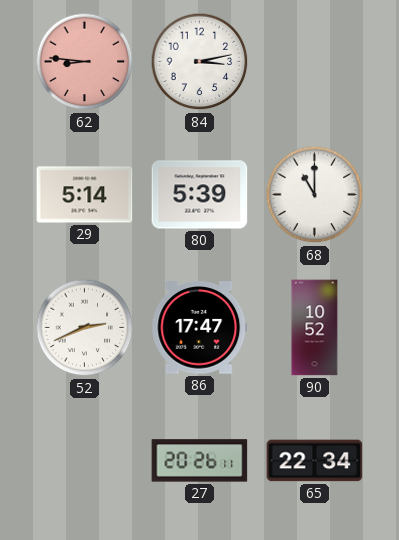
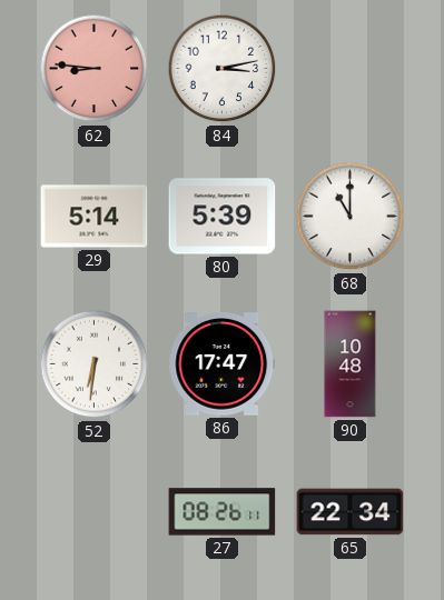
52: 2:41 -> 6:31
90: 10:52 -> 10:48
27: 20:26 -> 08:26
